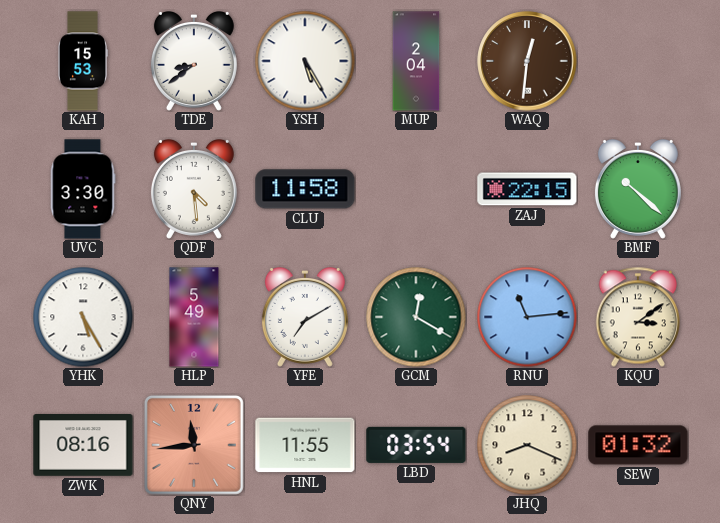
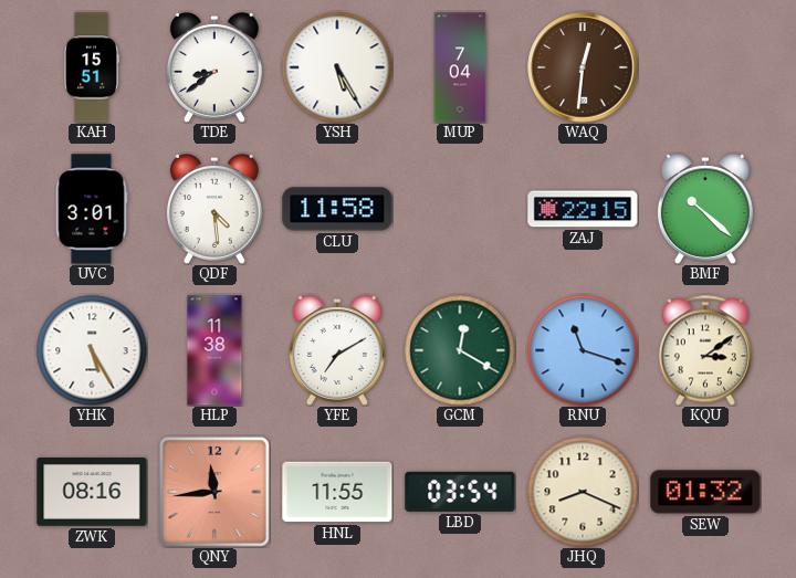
KAH: 15:53 -> 15:51
MUP: 2:04 -> 7:04
UVC: 3:30 -> 3:01
HLP: 5:49 -> 11:38
RNU: 11:14 -> 11:18
